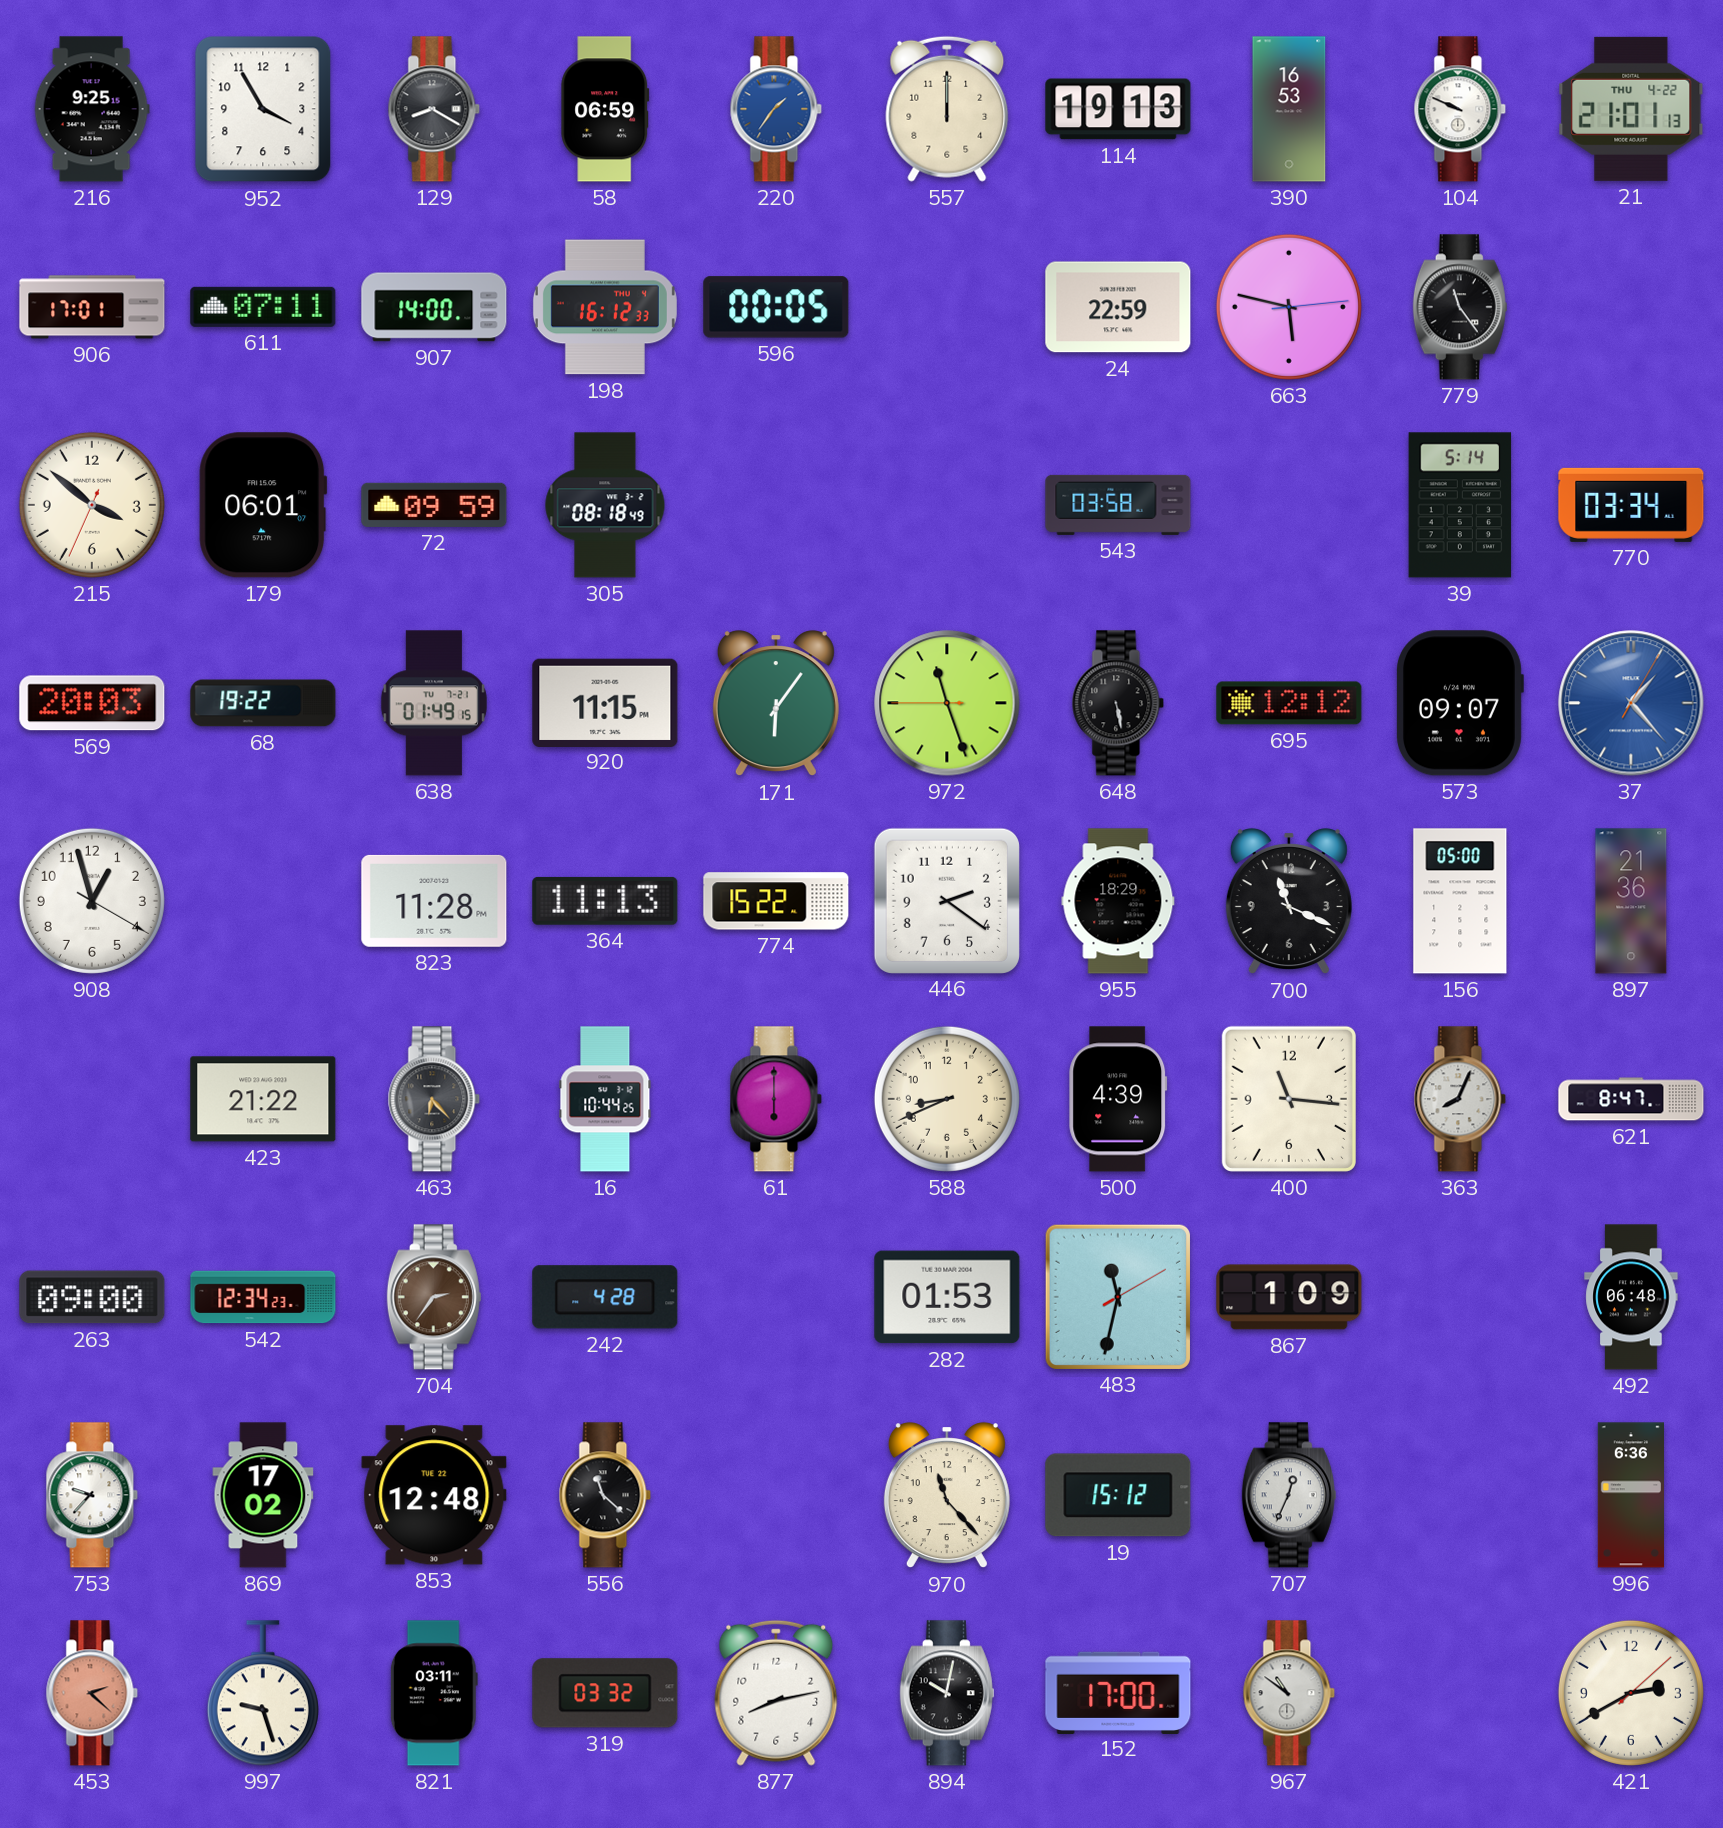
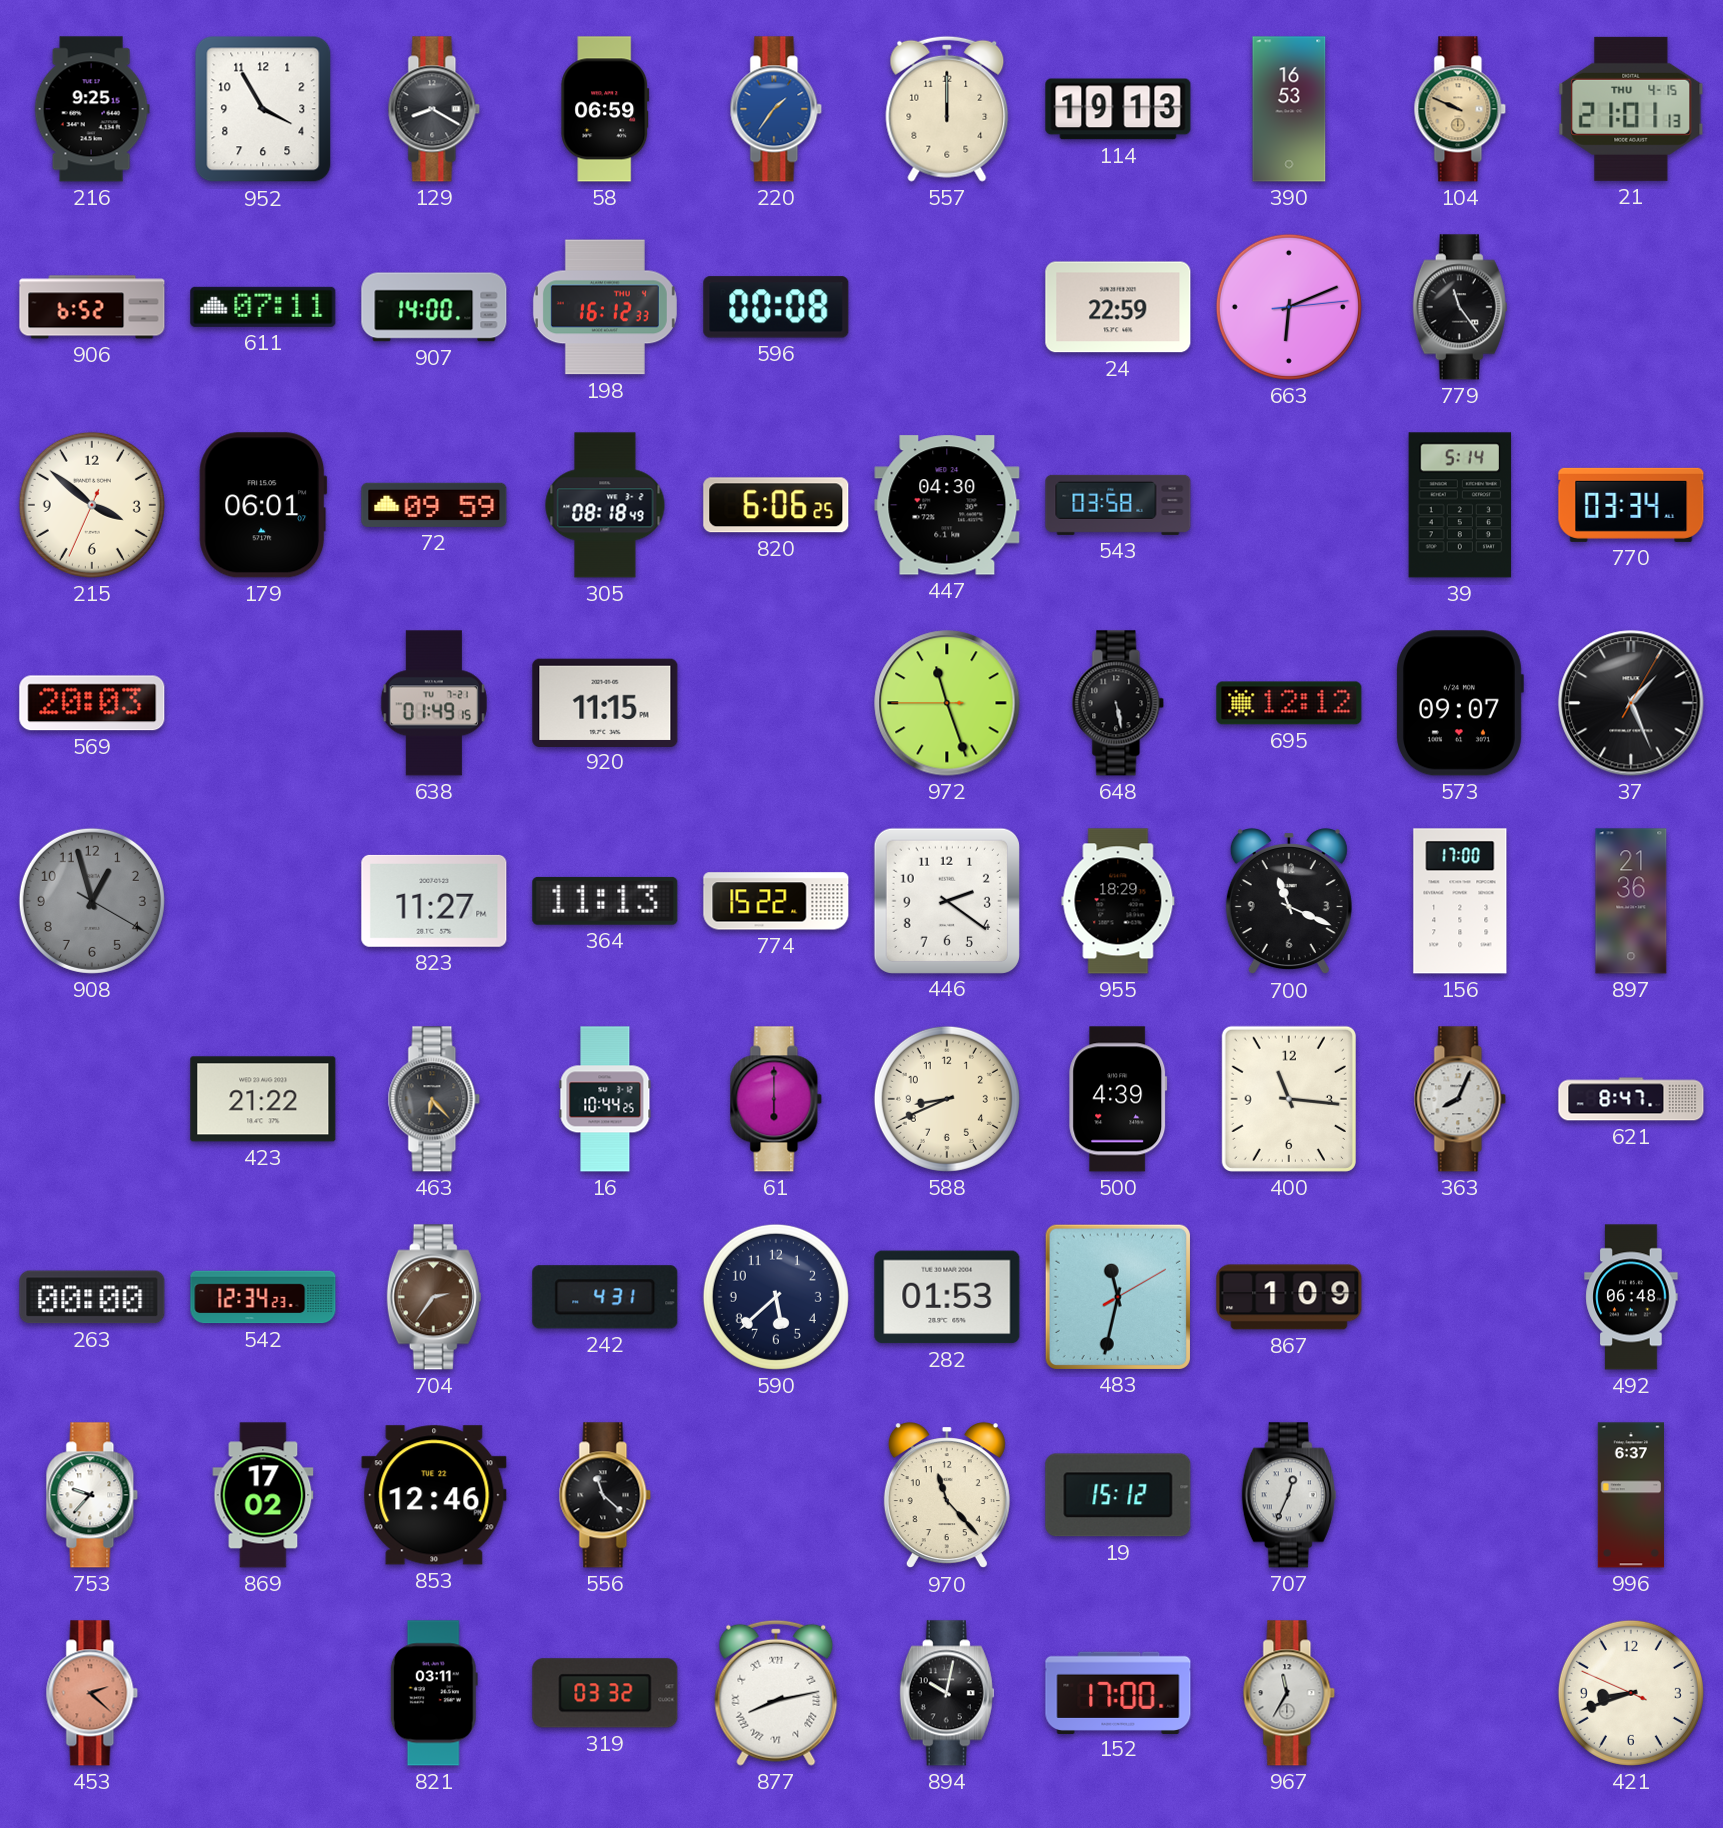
104 dial: white -> champagne
21 date: THU 4-22 -> THU 4-15
906: 17:01 -> 6:52
596: 00:05 -> 00:08
663: 5:47 -> 6:11
820: none -> 6:06
447: none -> 04:30
68: 19:22 -> none
171: 6:06 -> none
37: 1:23 -> 1:26
37 dial: blue -> black
908 dial: white -> grey
823: 11:28 -> 11:27
156: 05:00 -> 17:00
263: 09:00 -> 00:00
242: 4:28 -> 4:31
590: none -> 5:38
853: 12:48 -> 12:46
996: 6:36 -> 6:37
997: 9:27 -> none
877 numerals: Arabic -> Roman
967: 10:51 -> 11:35
421: 2:40 -> 8:41
